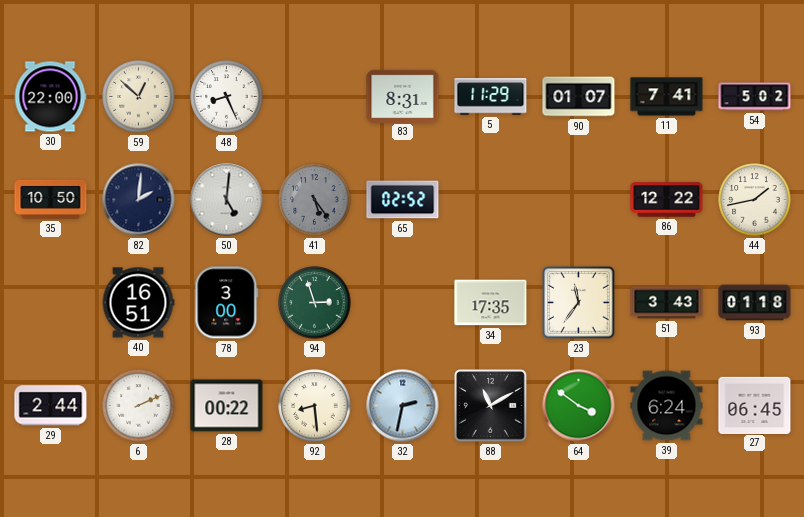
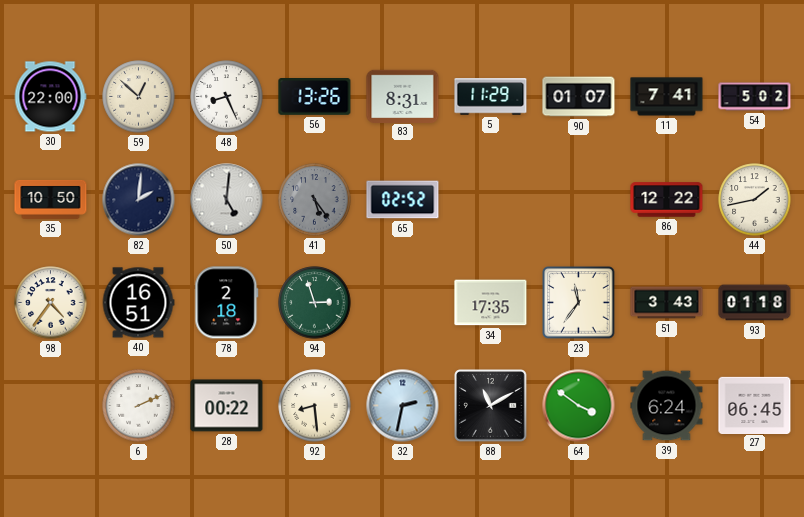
56: none -> 13:26
98: none -> 4:36
78: 3:00 -> 2:18
29: 2:44 -> none
